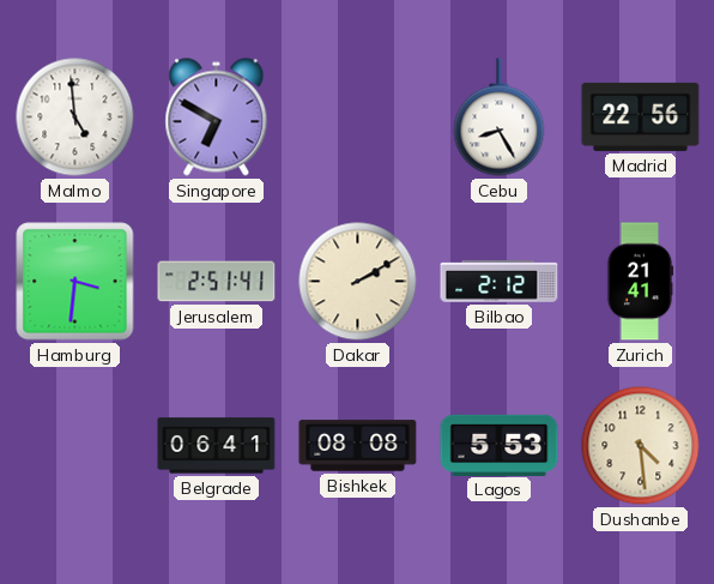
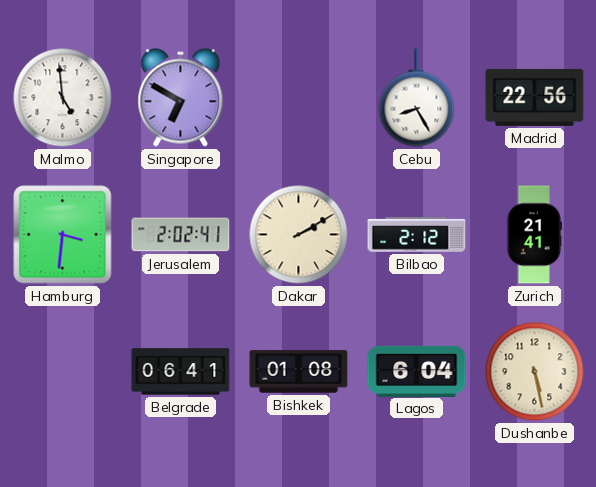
Jerusalem: 2:51 -> 2:02
Bishkek: 08:08 -> 01:08
Lagos: 5:53 -> 6:04
Dushanbe: 4:29 -> 5:28
